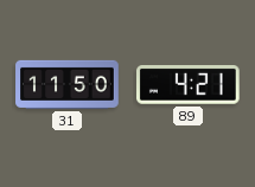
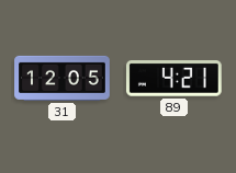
31: 11:50 -> 12:05
